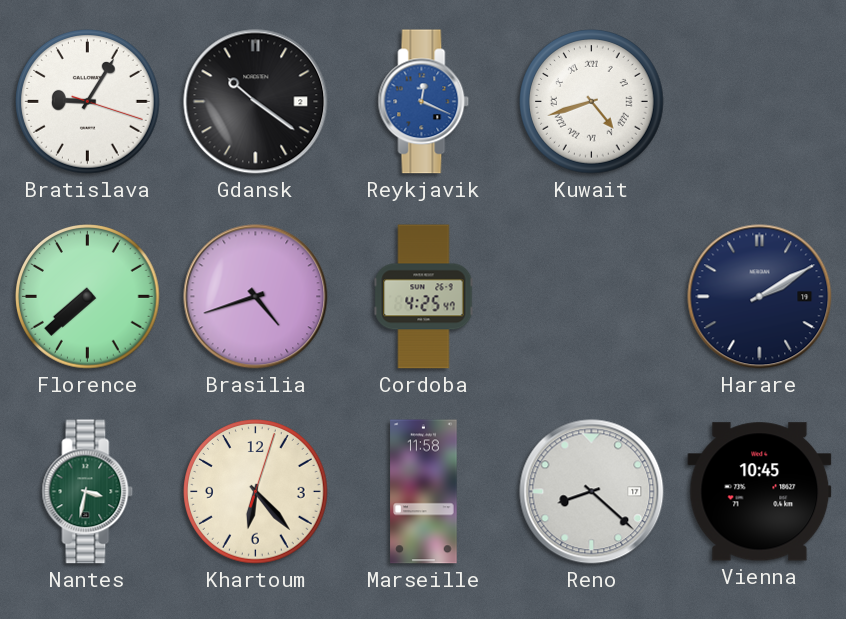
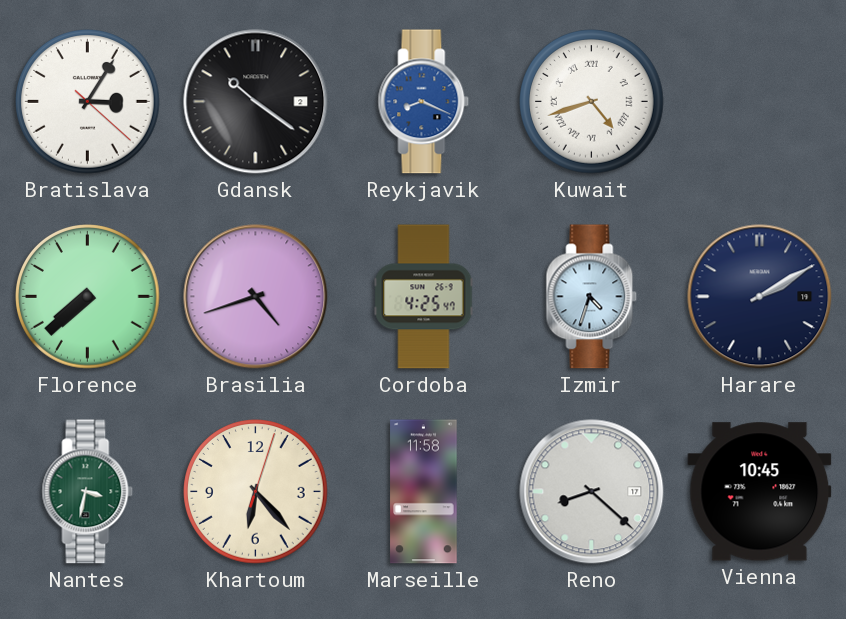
Bratislava: 9:05 -> 3:05
Reykjavik: 12:19 -> 8:19
Izmir: none -> 4:33
